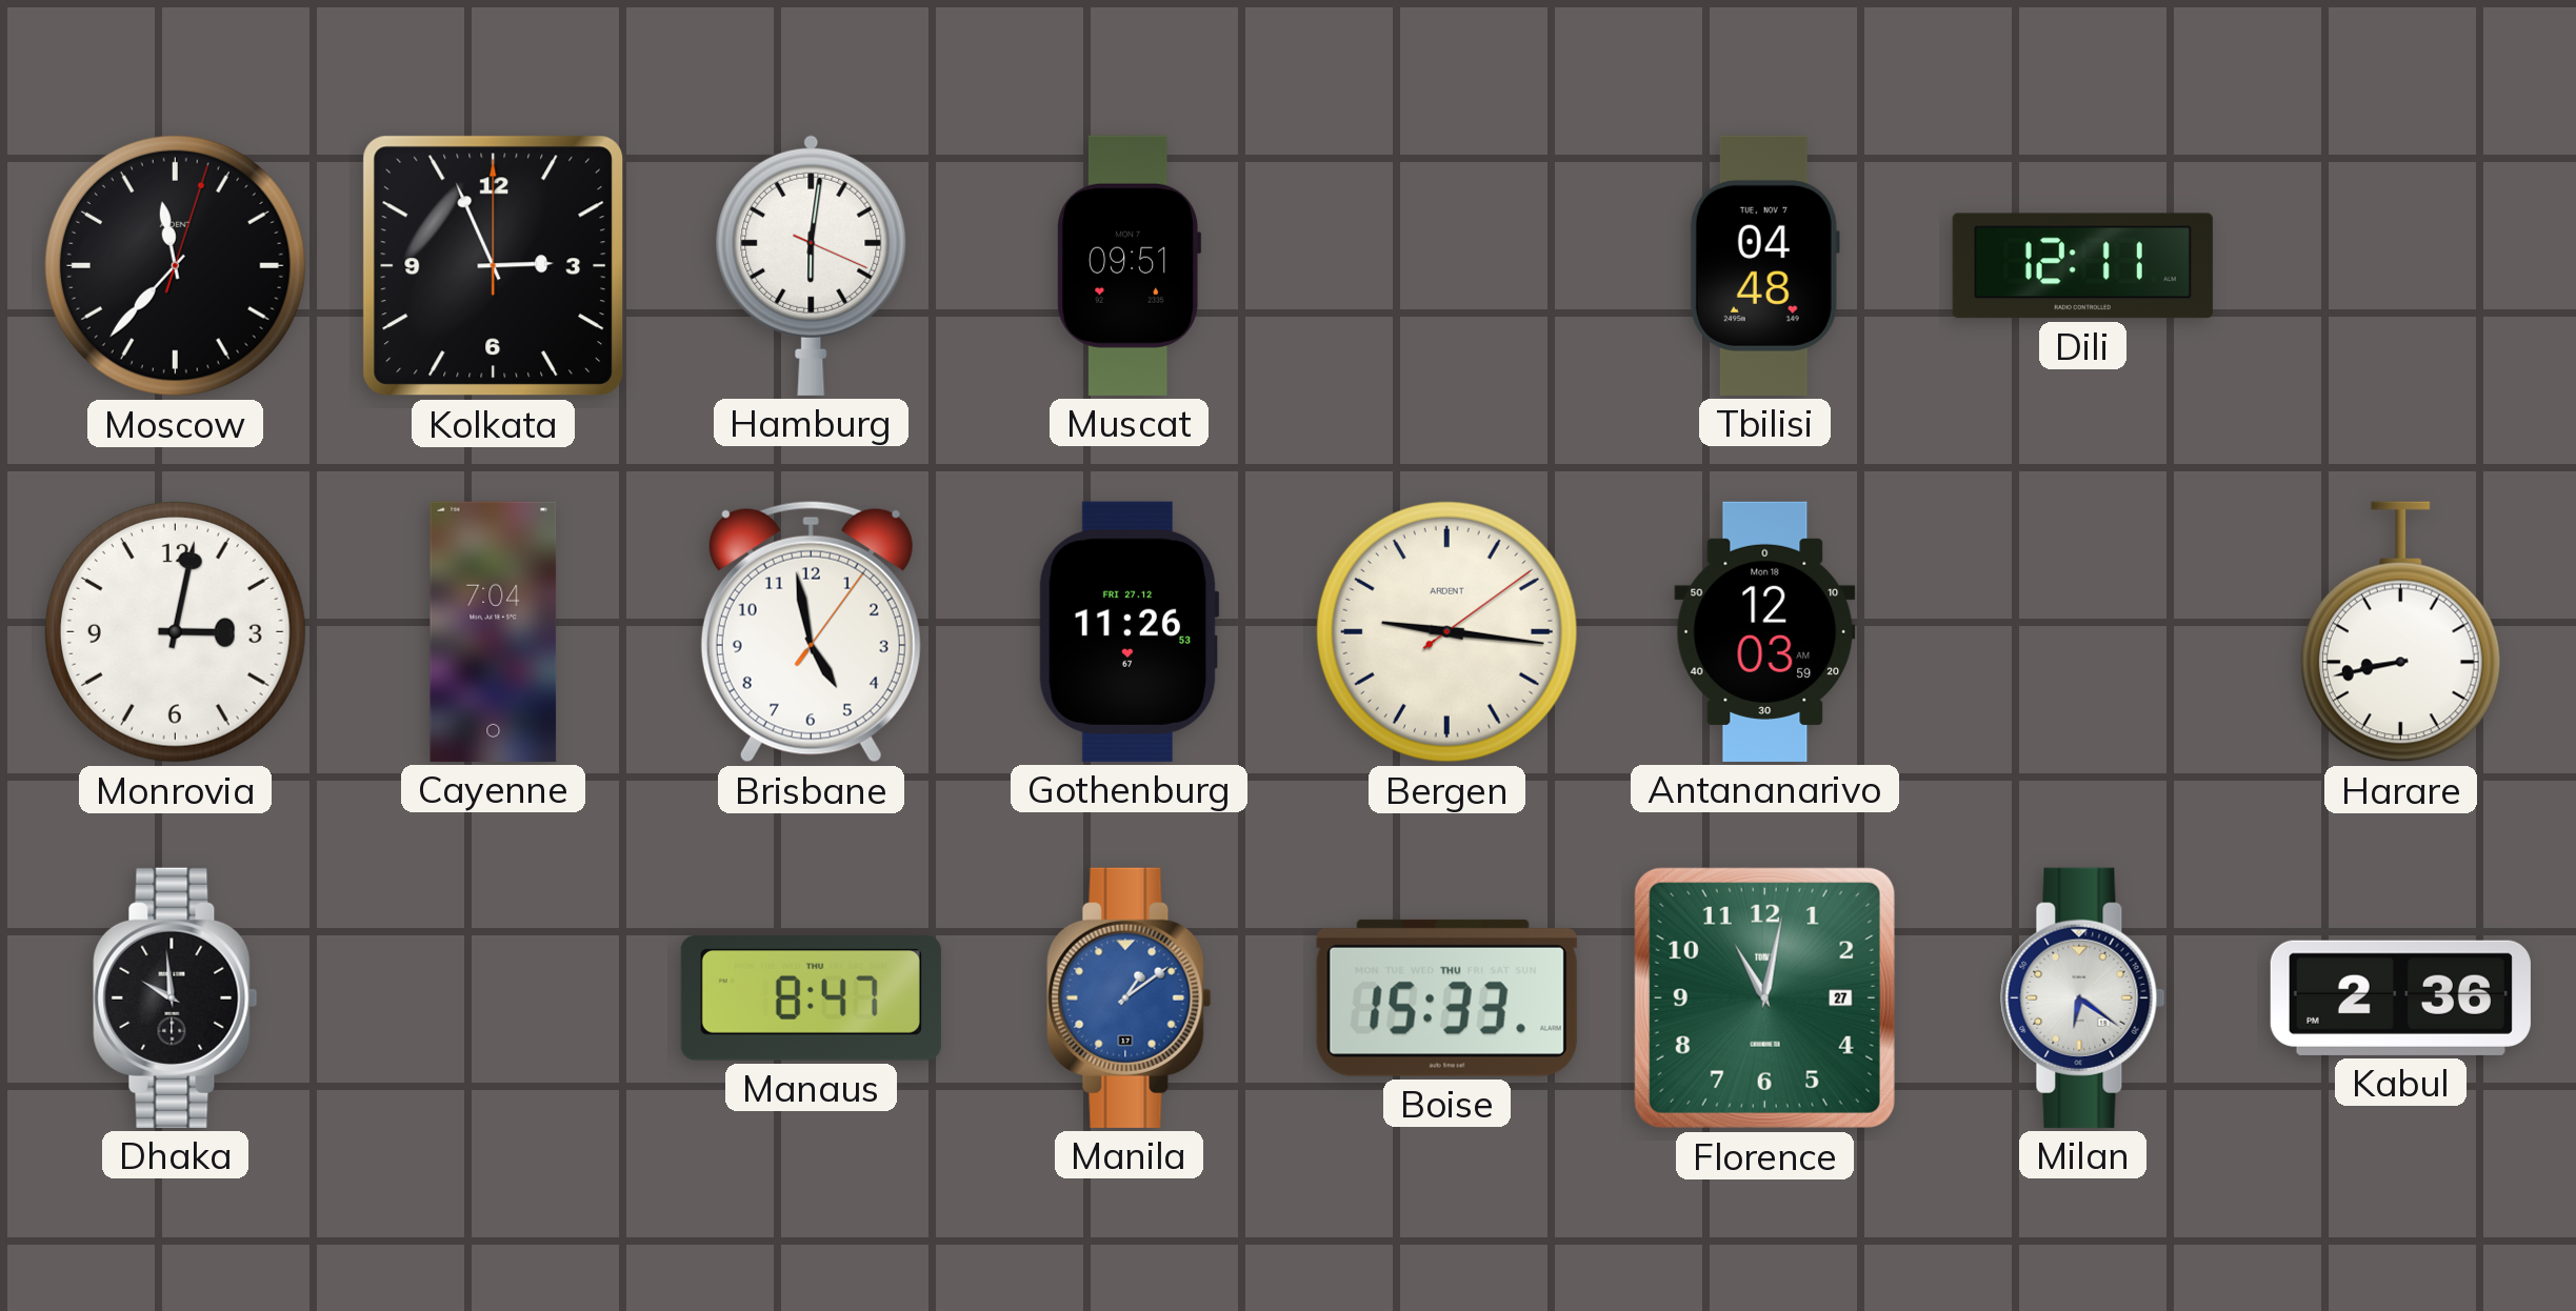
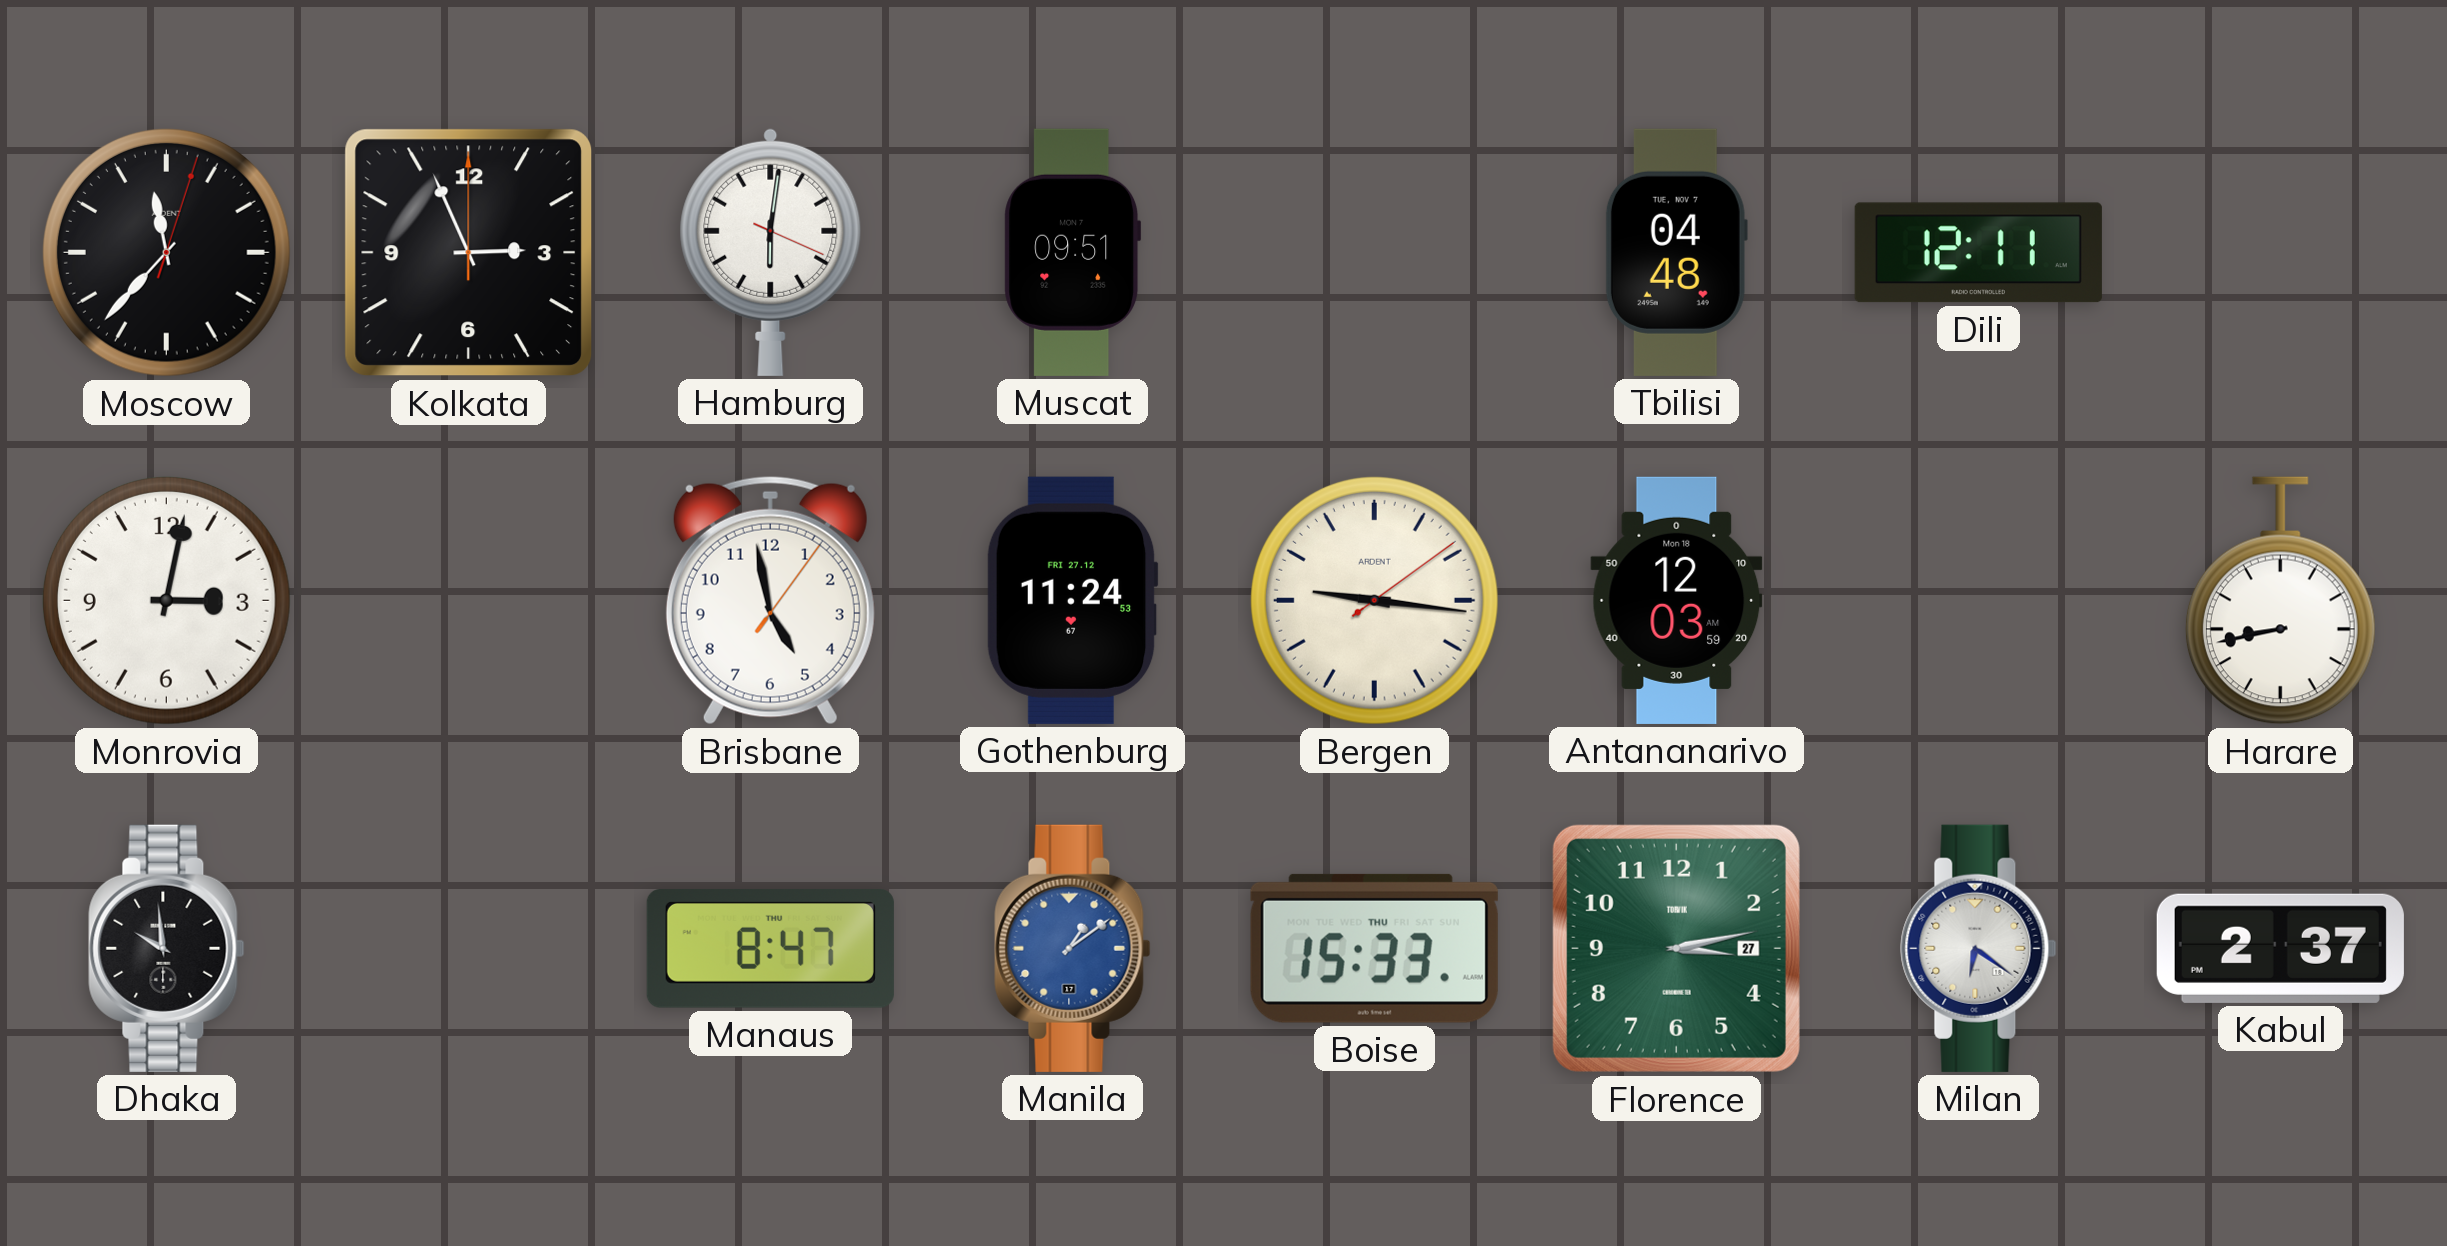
Cayenne: 7:04 -> none
Gothenburg: 11:26 -> 11:24
Florence: 11:02 -> 3:13
Kabul: 2:36 -> 2:37
